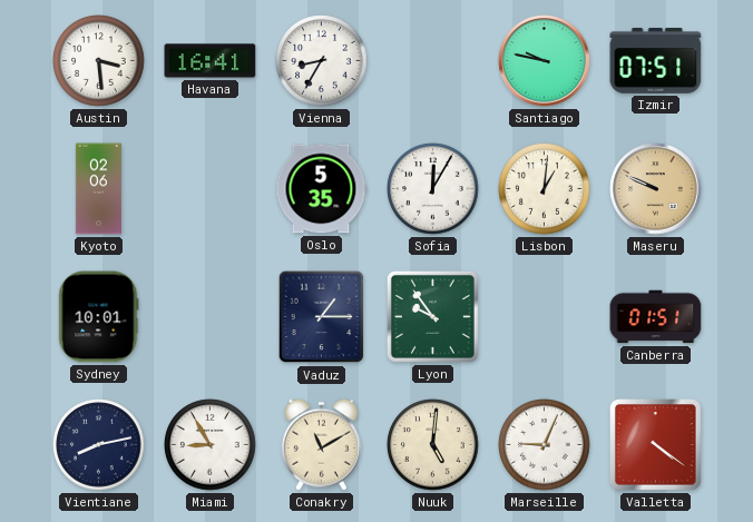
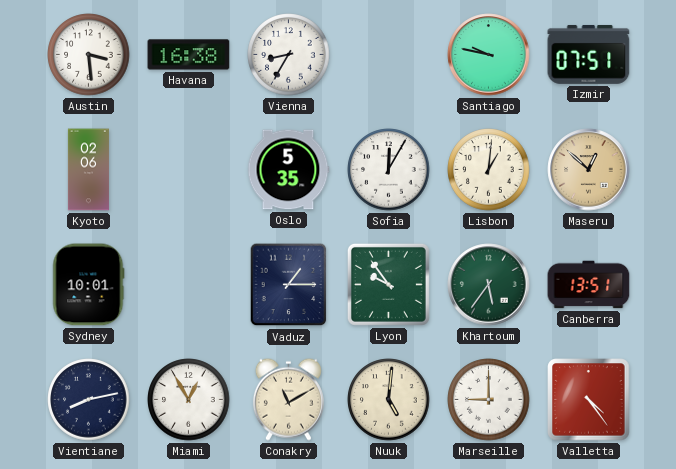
Havana: 16:41 -> 16:38
Maseru: 9:49 -> 12:52
Khartoum: none -> 5:36
Canberra: 01:51 -> 13:51
Miami: 8:55 -> 12:55
Marseille: 9:04 -> 9:00
Valletta: 4:21 -> 4:24
